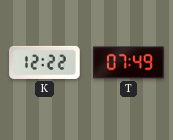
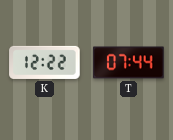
T: 07:49 -> 07:44
